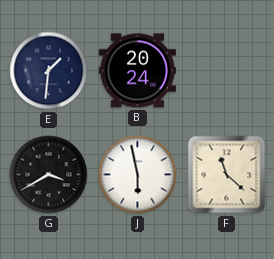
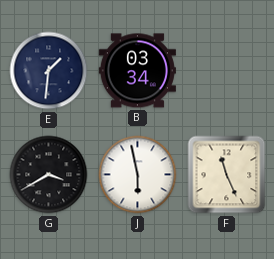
B: 20:24 -> 03:34
F: 11:22 -> 11:26
